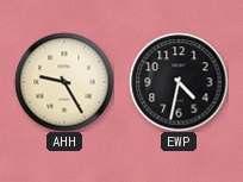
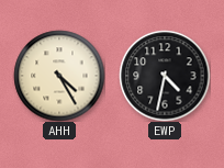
AHH: 9:25 -> 4:25
